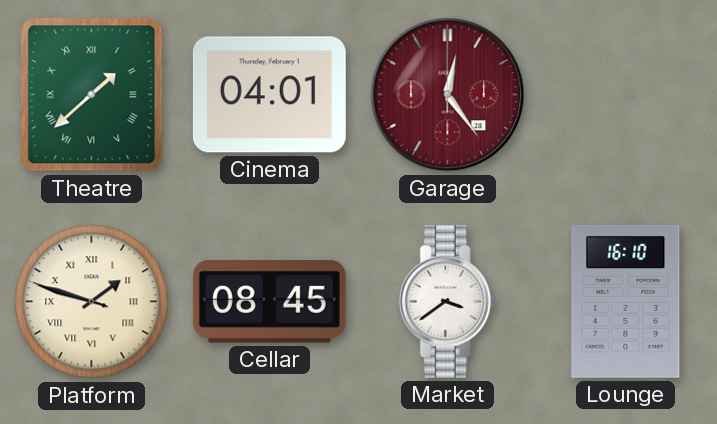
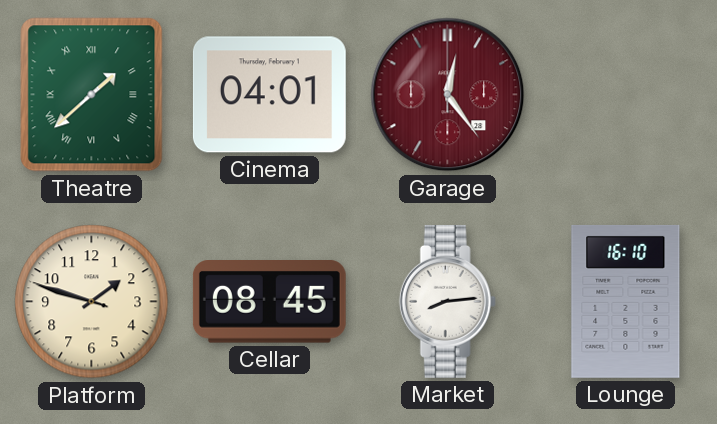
Platform numerals: Roman -> Arabic
Market: 3:39 -> 8:14
